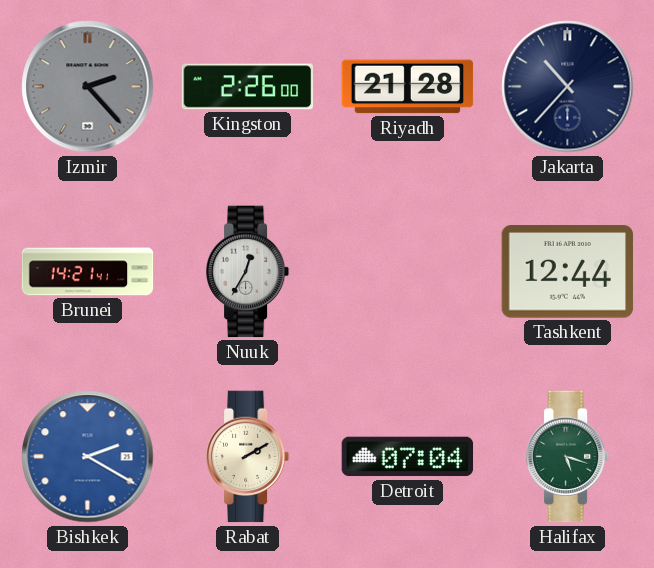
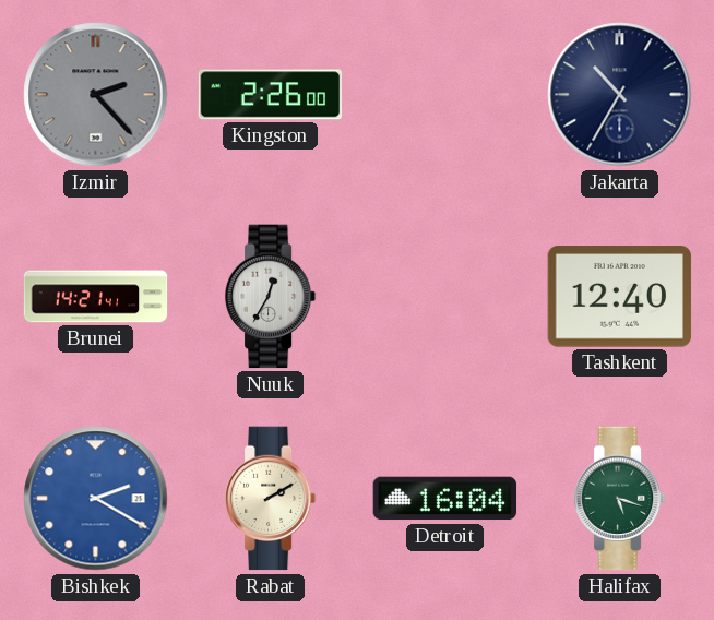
Riyadh: 21:28 -> none
Jakarta: 10:37 -> 10:35
Tashkent: 12:44 -> 12:40
Detroit: 07:04 -> 16:04
